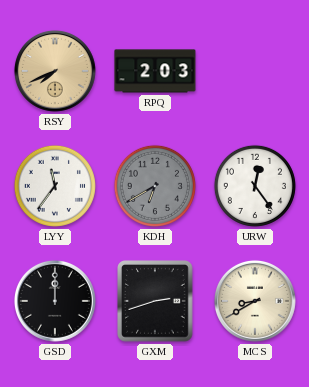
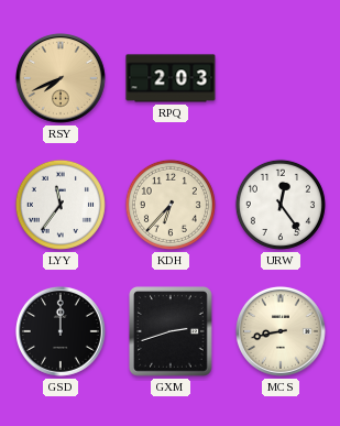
KDH: 6:40 -> 6:37
KDH dial: grey -> cream
MCS: 8:40 -> 8:43
